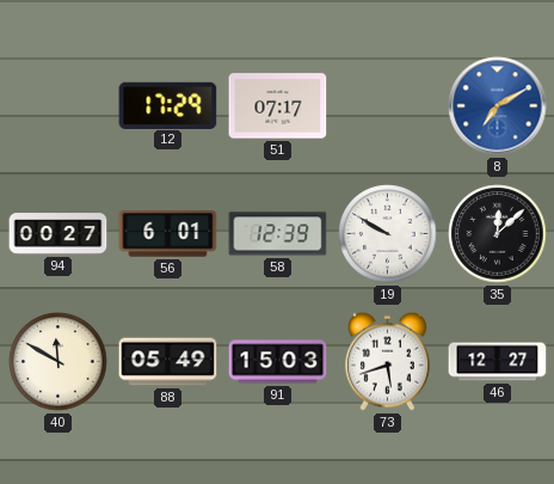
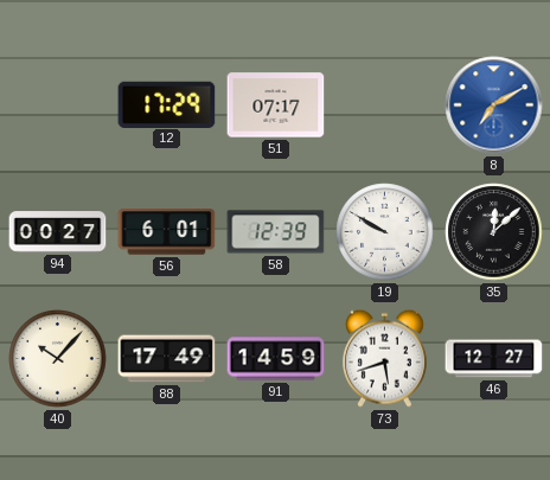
40: 11:50 -> 10:07
88: 05:49 -> 17:49
91: 15:03 -> 14:59
